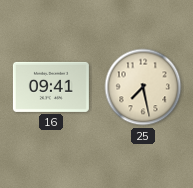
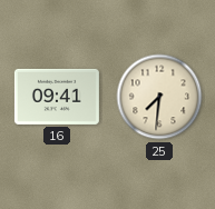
25: 7:28 -> 7:31
